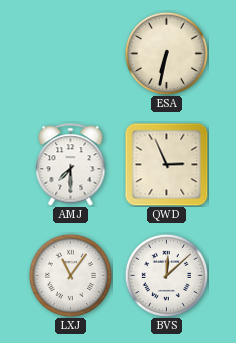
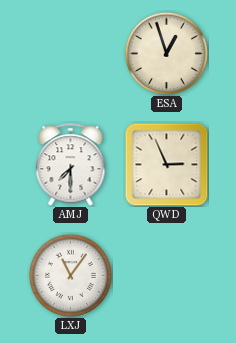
ESA: 6:32 -> 12:57
BVS: 12:08 -> none
